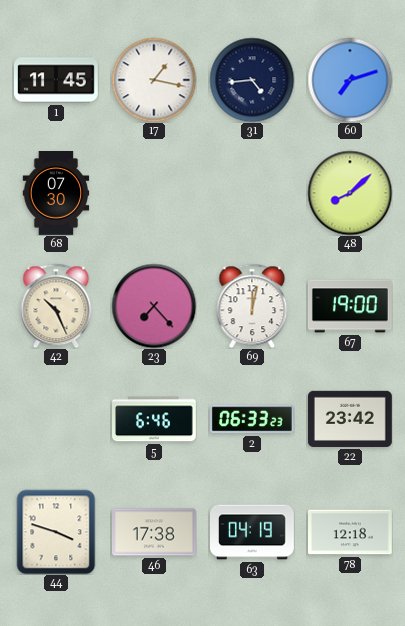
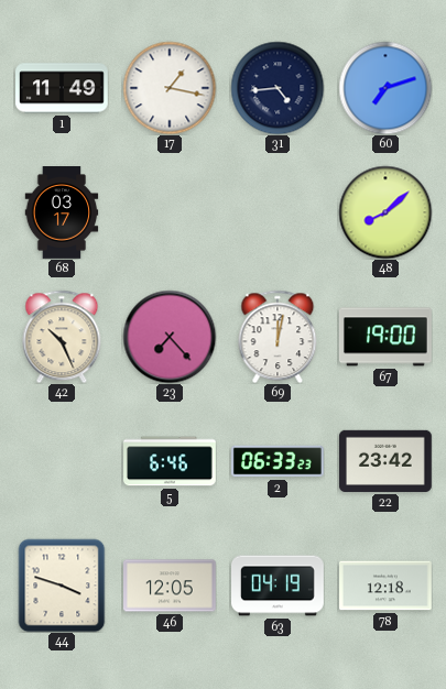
1: 11:45 -> 11:49
68: 07:30 -> 03:17
46: 17:38 -> 12:05
